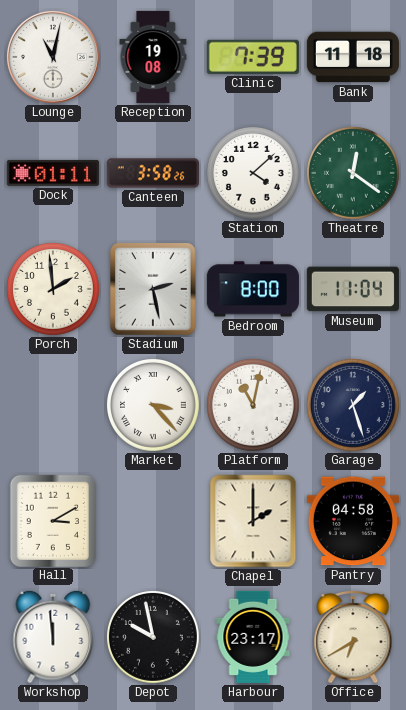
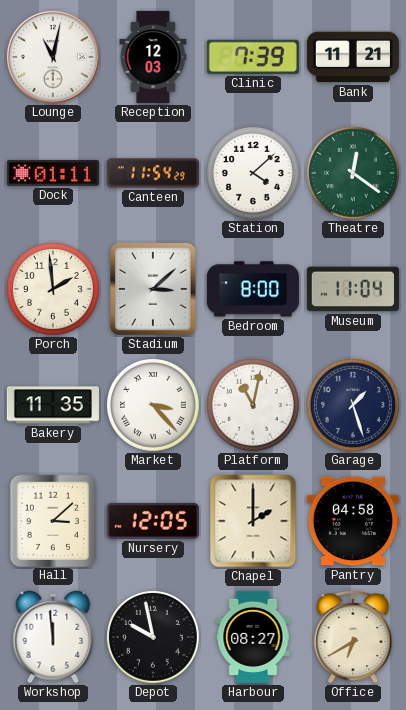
Reception: 19:08 -> 12:03
Bank: 11:18 -> 11:21
Canteen: 3:58 -> 11:54
Stadium: 2:28 -> 3:08
Bakery: none -> 11:35
Hall: 3:10 -> 3:08
Nursery: none -> 12:05
Harbour: 23:17 -> 08:27
